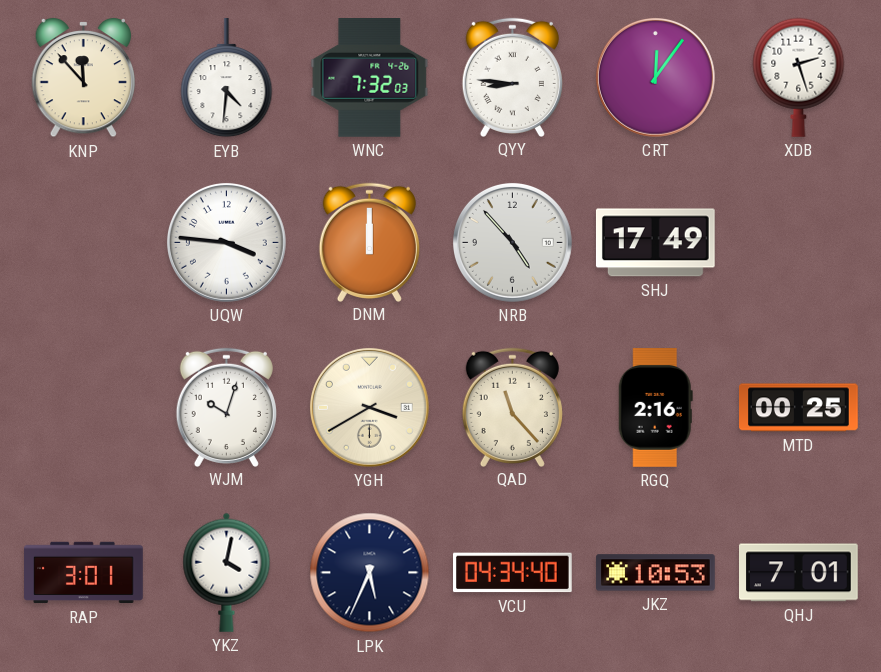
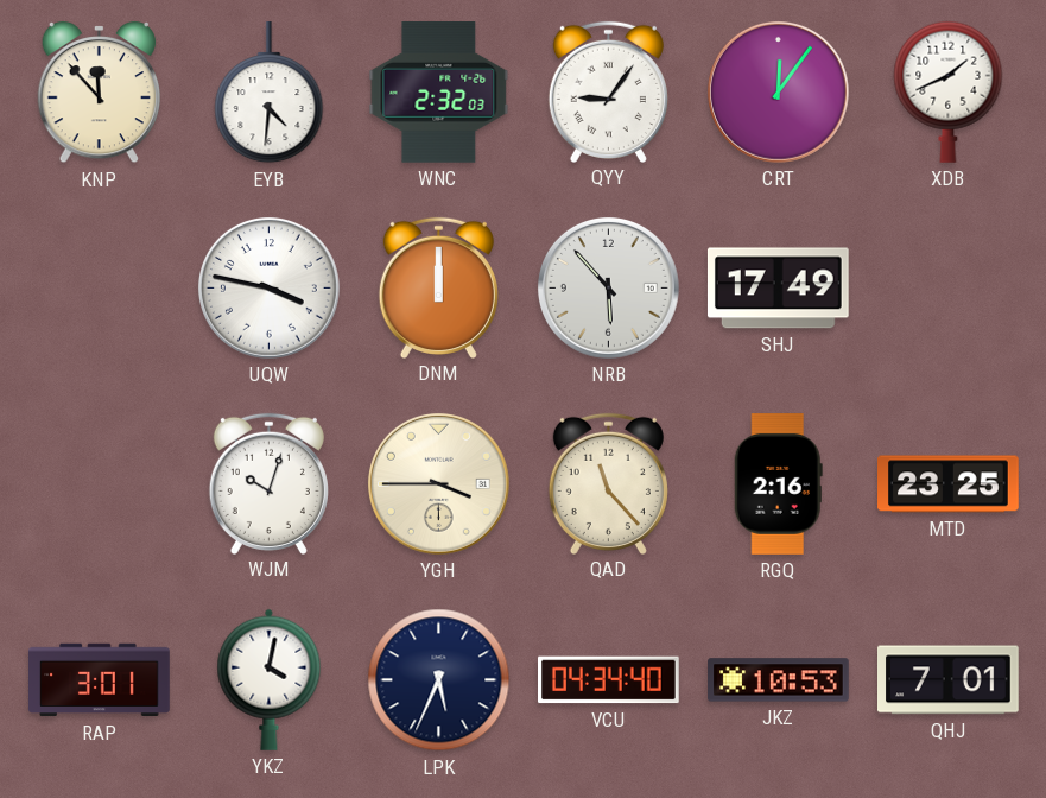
WNC: 7:32 -> 2:32
QYY: 8:46 -> 9:06
XDB: 2:27 -> 1:41
UQW: 3:46 -> 3:47
NRB: 4:53 -> 5:53
YGH: 3:40 -> 3:45
MTD: 00:25 -> 23:25
